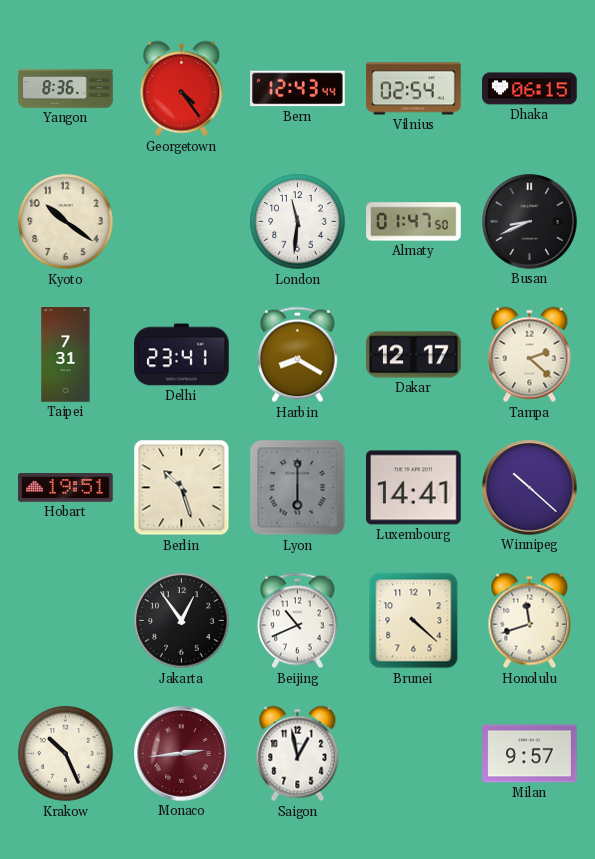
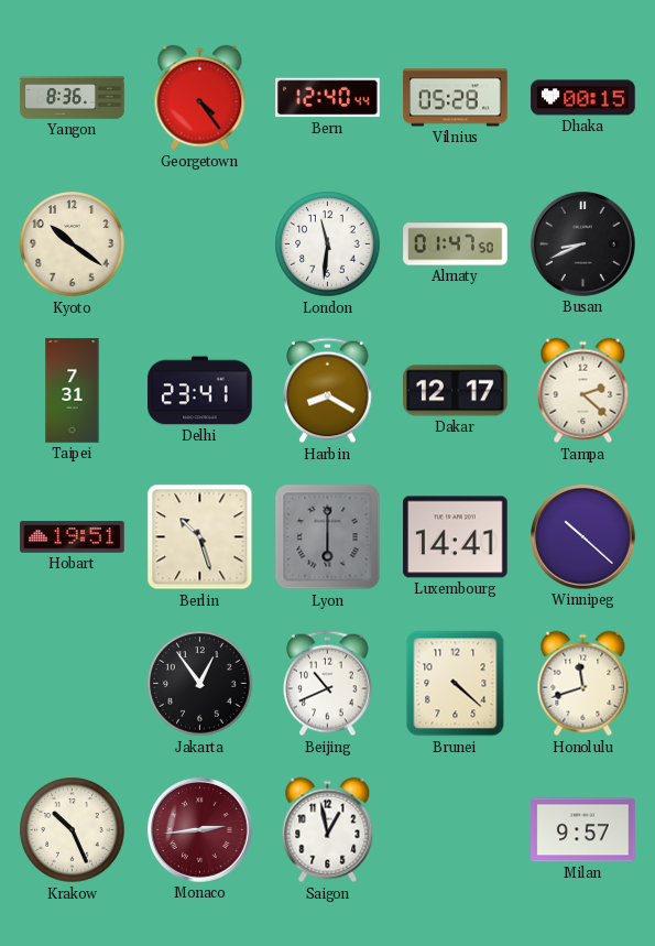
Bern: 12:43 -> 12:40
Vilnius: 02:54 -> 05:28
Dhaka: 06:15 -> 00:15
